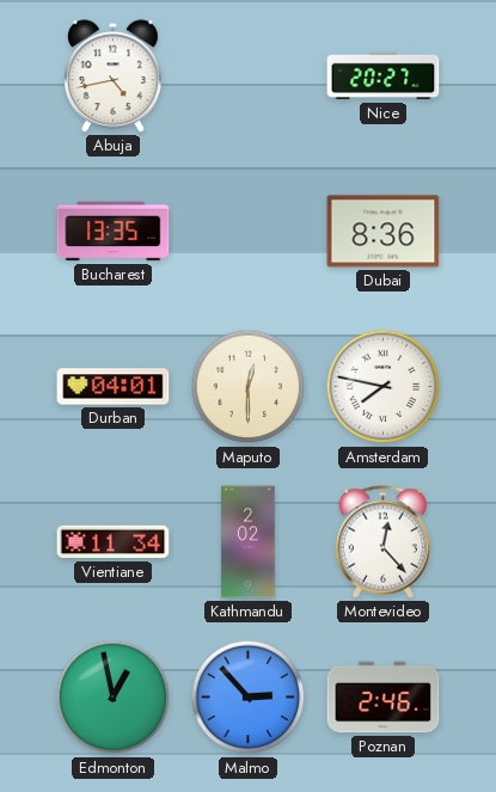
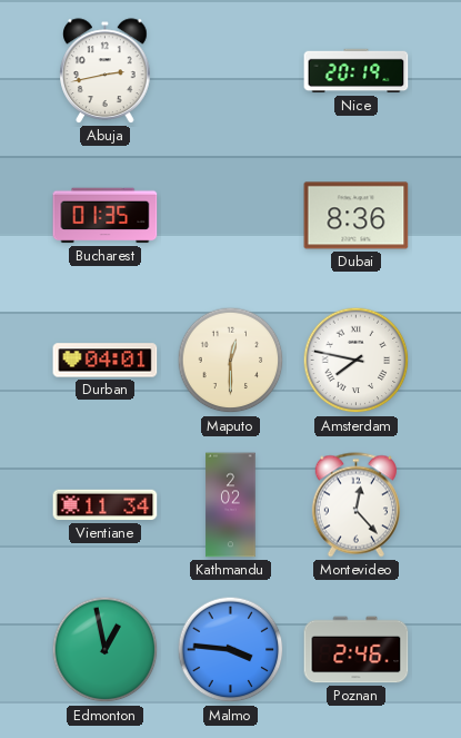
Abuja: 4:43 -> 2:43
Nice: 20:27 -> 20:19
Bucharest: 13:35 -> 01:35
Malmo: 2:53 -> 3:46
